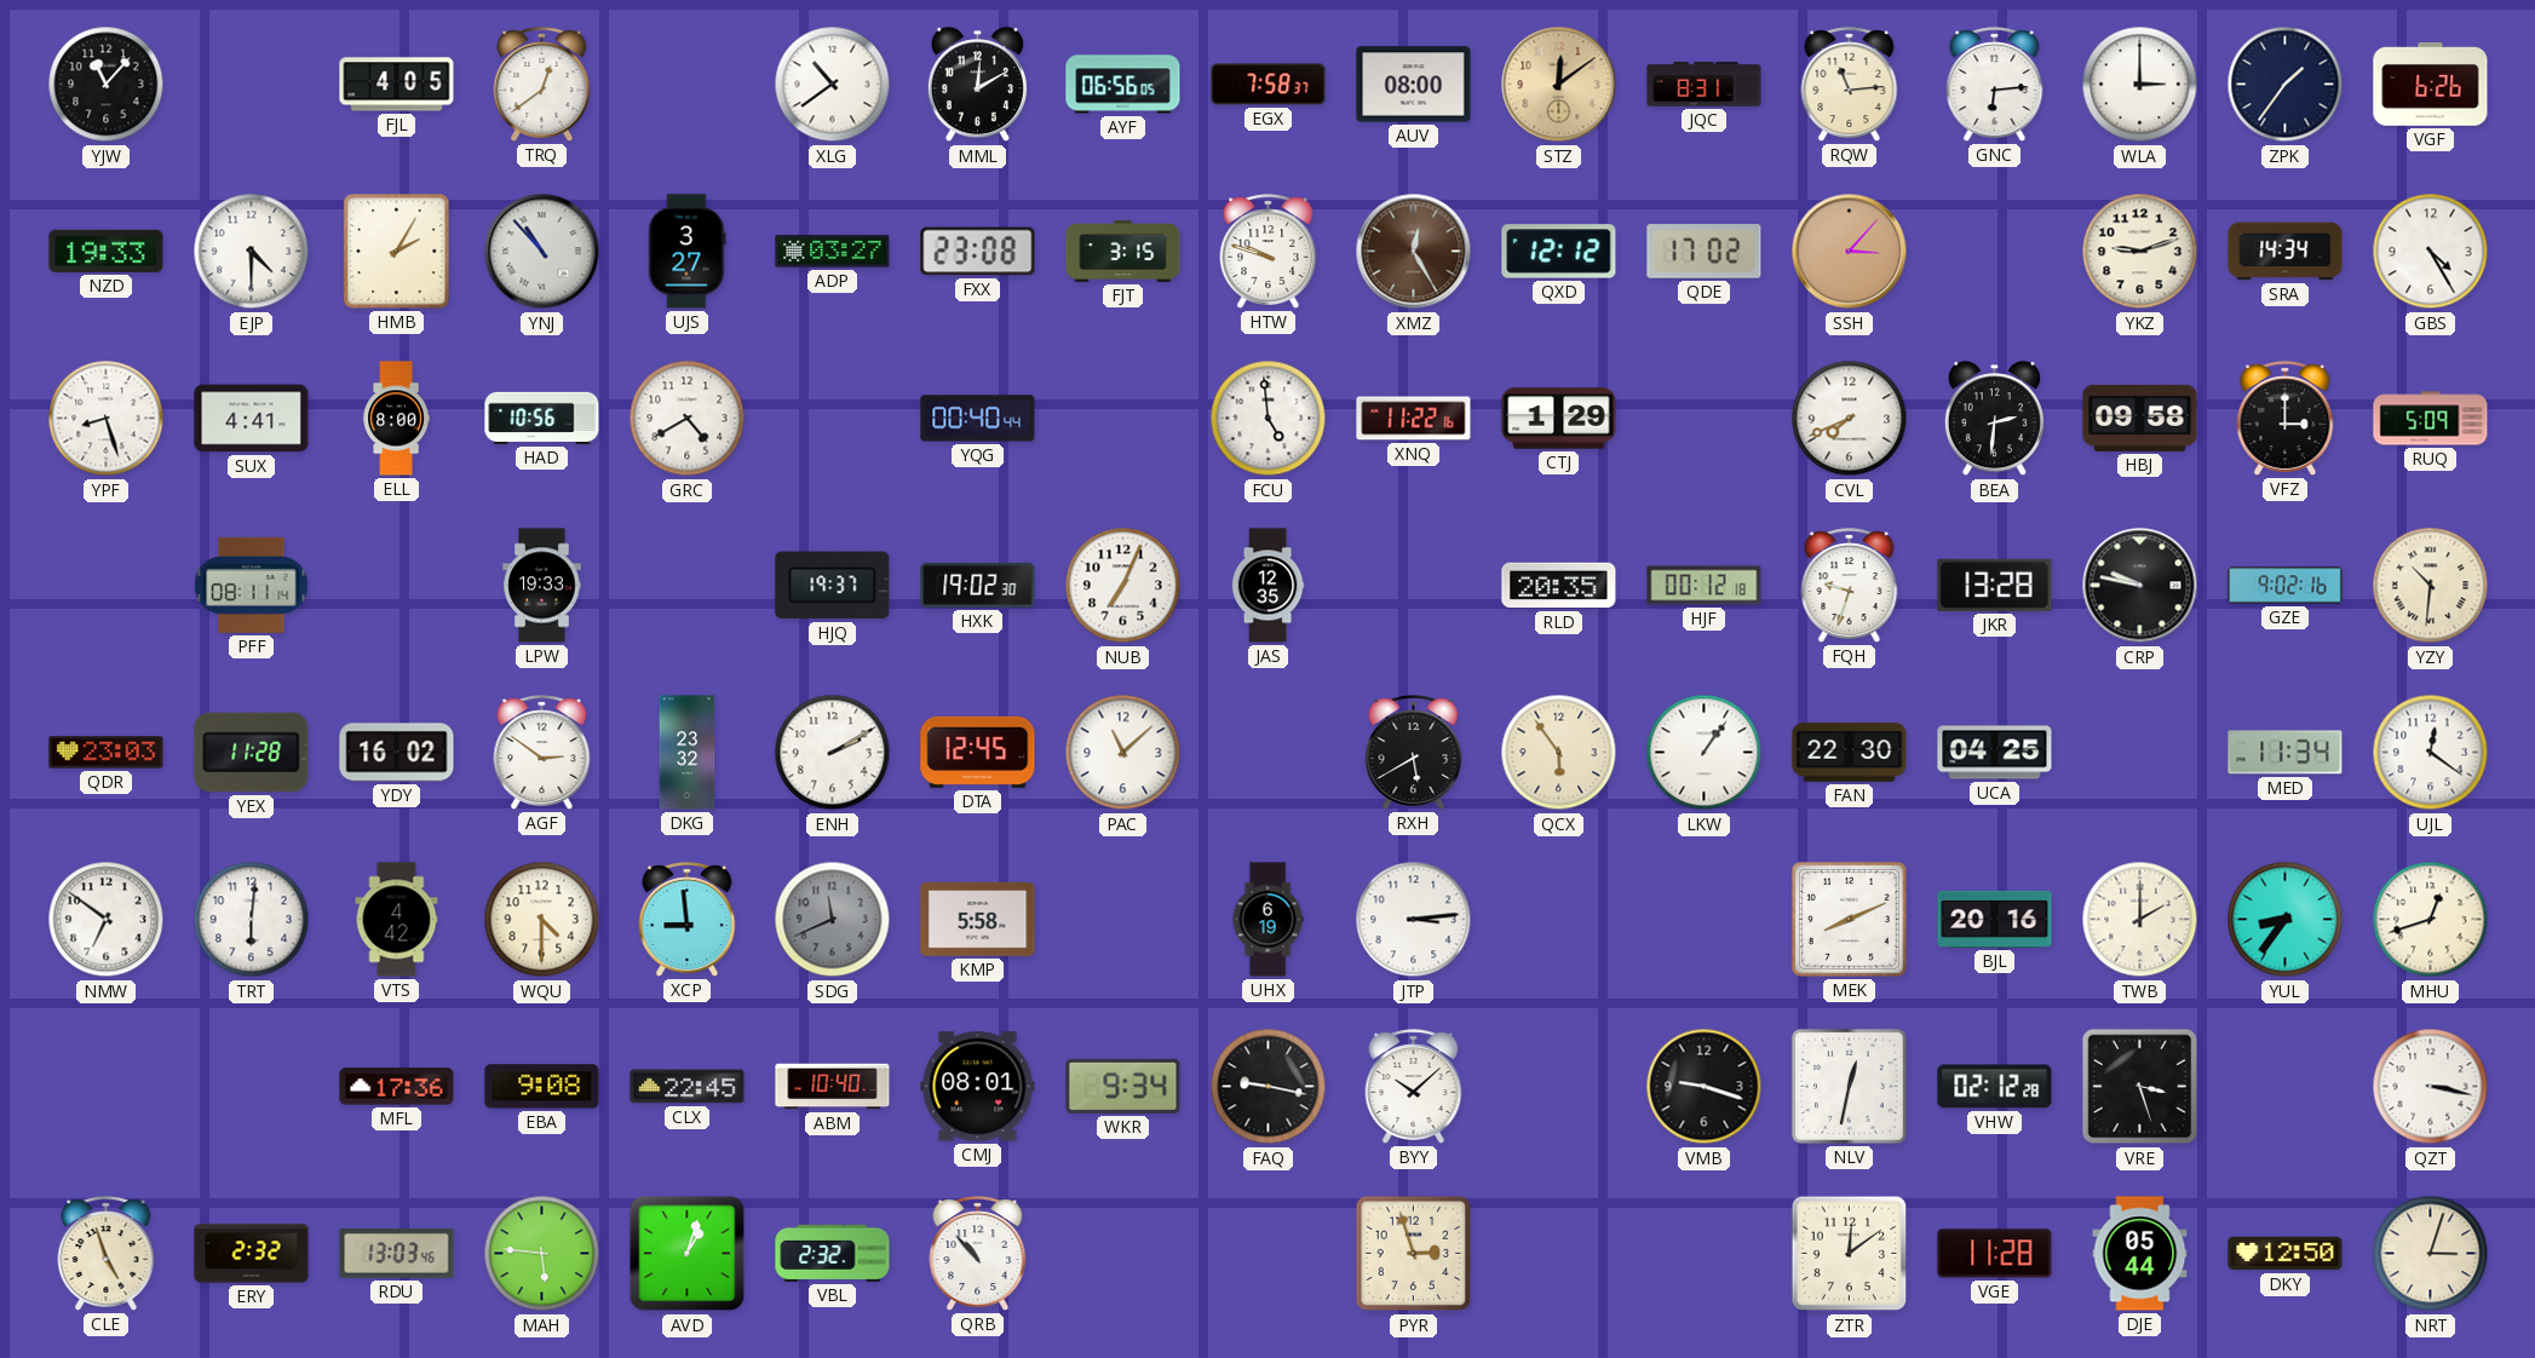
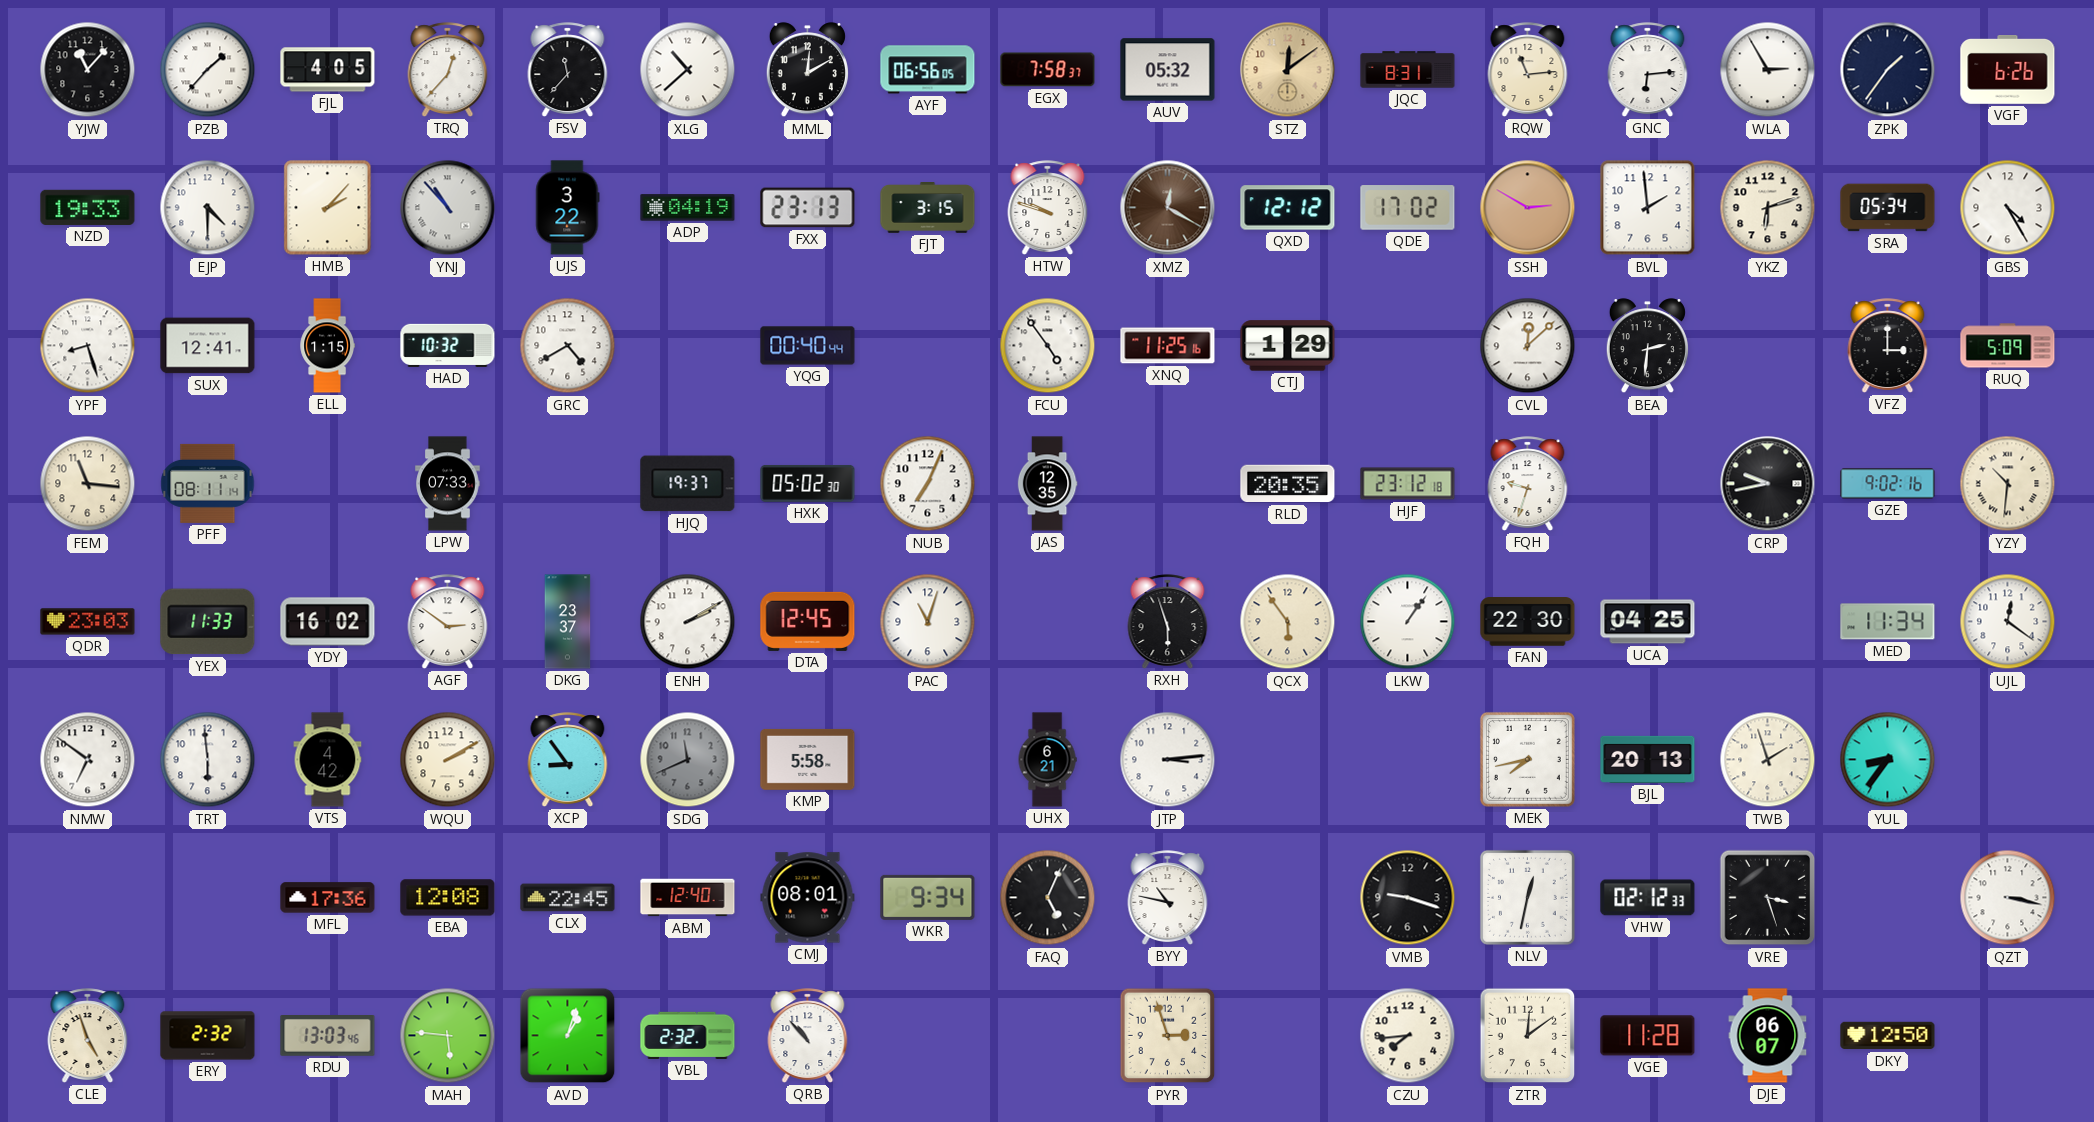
PZB: none -> 1:37
TRQ: 12:39 -> 12:37
FSV: none -> 11:37
XLG: 10:39 -> 10:38
AUV: 08:00 -> 05:32
WLA: 3:00 -> 2:55
HMB: 2:05 -> 2:07
UJS: 3:27 -> 3:22
ADP: 03:27 -> 04:19
FXX: 23:08 -> 23:13
XMZ: 12:25 -> 12:20
SSH: 3:07 -> 2:50
BVL: none -> 1:59
YKZ: 9:12 -> 6:12
SRA: 14:34 -> 05:34
SUX: 4:41 -> 12:41
ELL: 8:00 -> 1:15
HAD: 10:56 -> 10:32
FCU: 4:59 -> 4:54
XNQ: 11:22 -> 11:25
CVL: 7:41 -> 12:08
HBJ: 09:58 -> none
FEM: none -> 11:16
LPW: 19:33 -> 07:33
HXK: 19:02 -> 05:02
HJF: 00:12 -> 23:12
JKR: 13:28 -> none
CRP: 9:47 -> 9:43
YEX: 11:28 -> 11:33
DKG: 23:32 -> 23:37
PAC: 11:08 -> 11:03
RXH: 5:40 -> 5:57
TRT: 6:01 -> 5:59
WQU: 4:30 -> 2:10
XCP: 8:59 -> 8:54
UHX: 6:19 -> 6:21
MEK: 8:11 -> 7:43
BJL: 20:16 -> 20:13
TWB: 2:00 -> 1:57
MHU: 12:42 -> none
EBA: 9:08 -> 12:08
ABM: 10:40 -> 12:40
FAQ: 9:17 -> 5:04
BYY: 10:08 -> 10:47
VHW: 02:12:28 -> 02:12:33
CZU: none -> 7:44
DJE: 05:44 -> 06:07
NRT: 3:03 -> none
